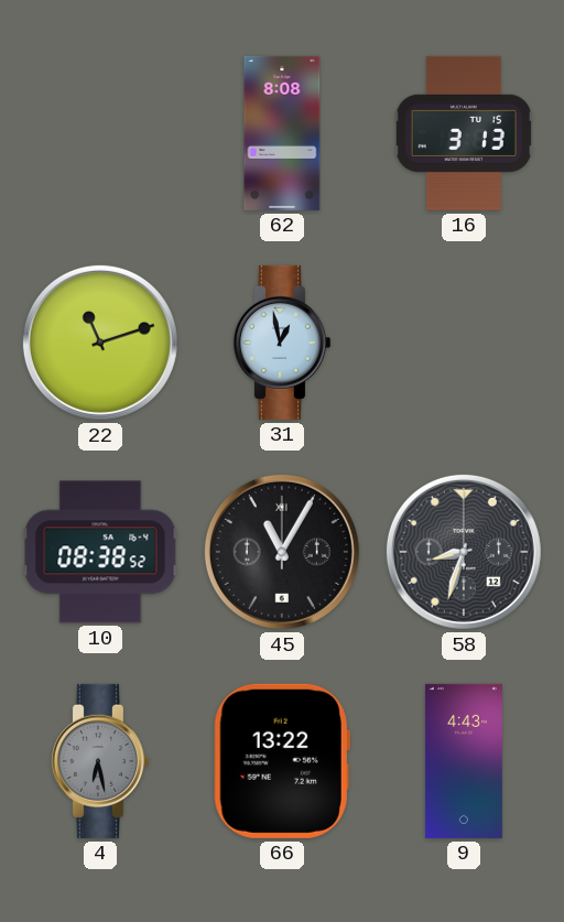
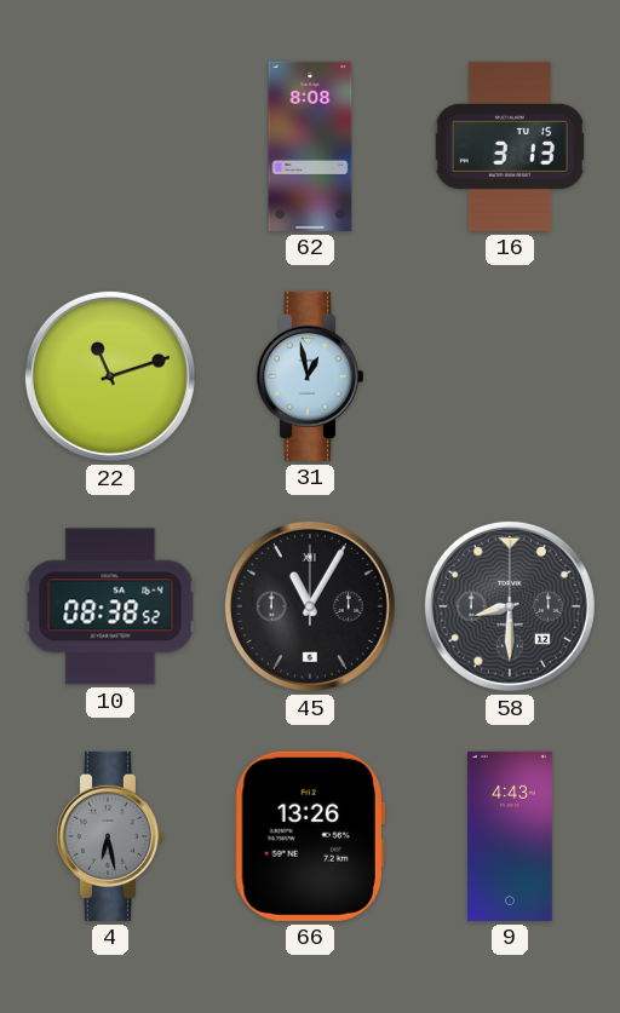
58: 8:33 -> 8:30
66: 13:22 -> 13:26
